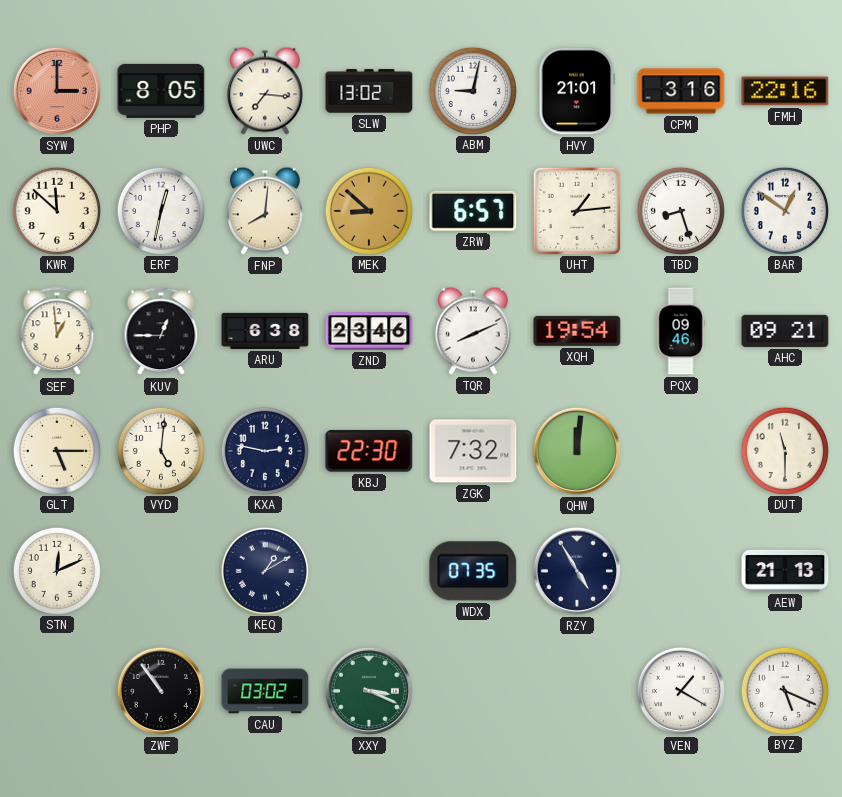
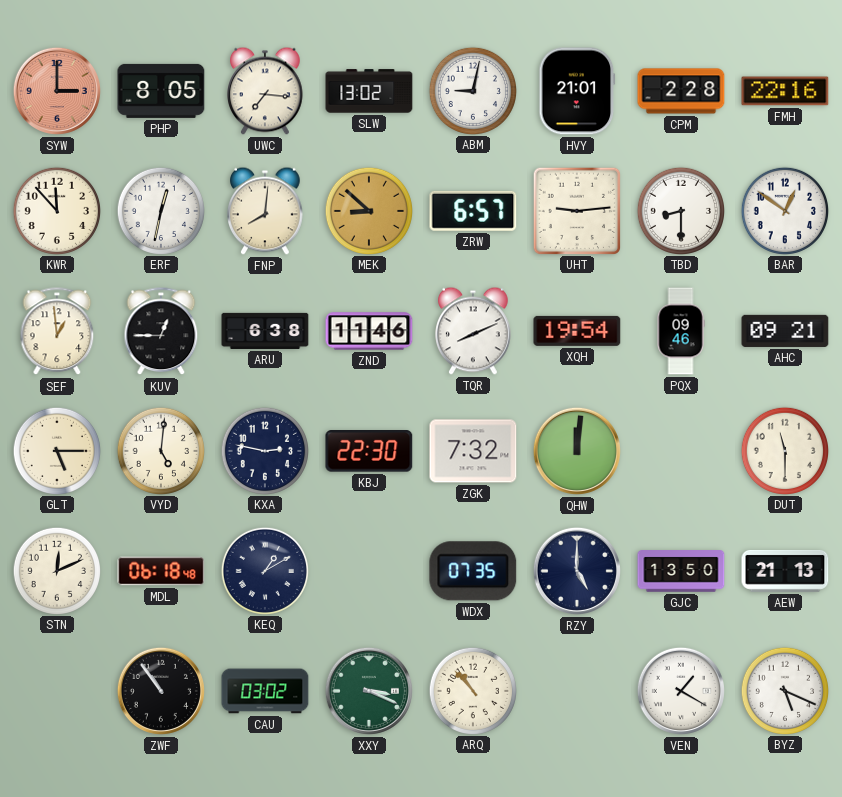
CPM: 3:16 -> 2:28
KWR: 11:52 -> 11:53
UHT: 1:14 -> 9:14
TBD: 8:27 -> 8:30
ZND: 23:46 -> 11:46
MDL: none -> 06:18
RZY: 4:55 -> 5:00
GJC: none -> 13:50
ARQ: none -> 10:53
